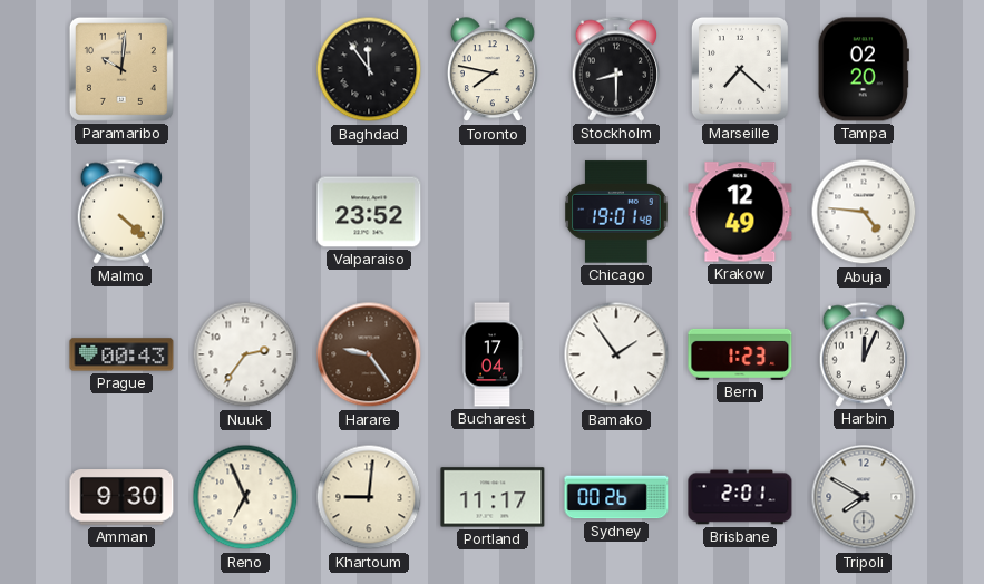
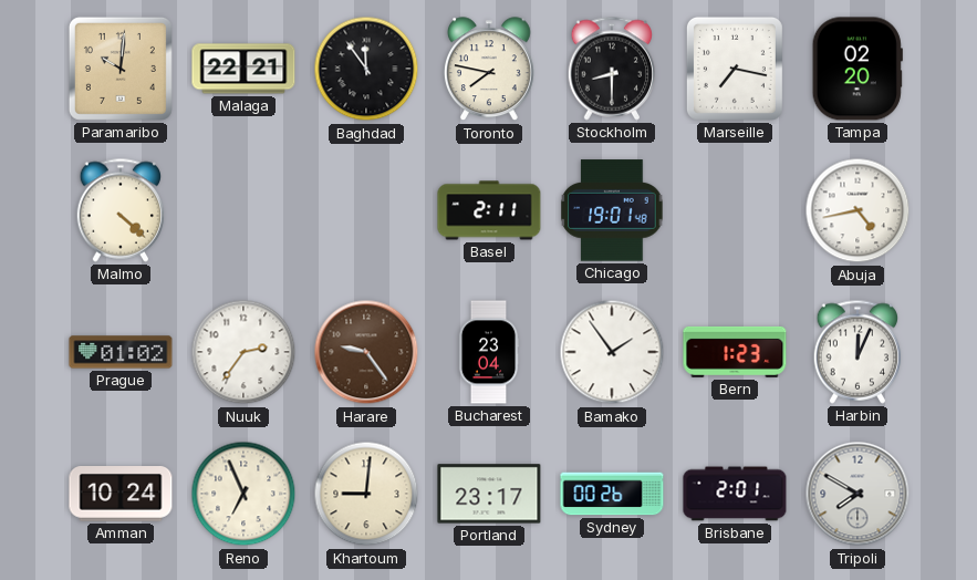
Malaga: none -> 22:21
Marseille: 7:22 -> 7:17
Valparaiso: 23:52 -> none
Basel: none -> 2:11
Krakow: 12:49 -> none
Abuja: 4:46 -> 4:43
Prague: 00:43 -> 01:02
Bucharest: 17:04 -> 23:04
Amman: 9:30 -> 10:24
Portland: 11:17 -> 23:17
